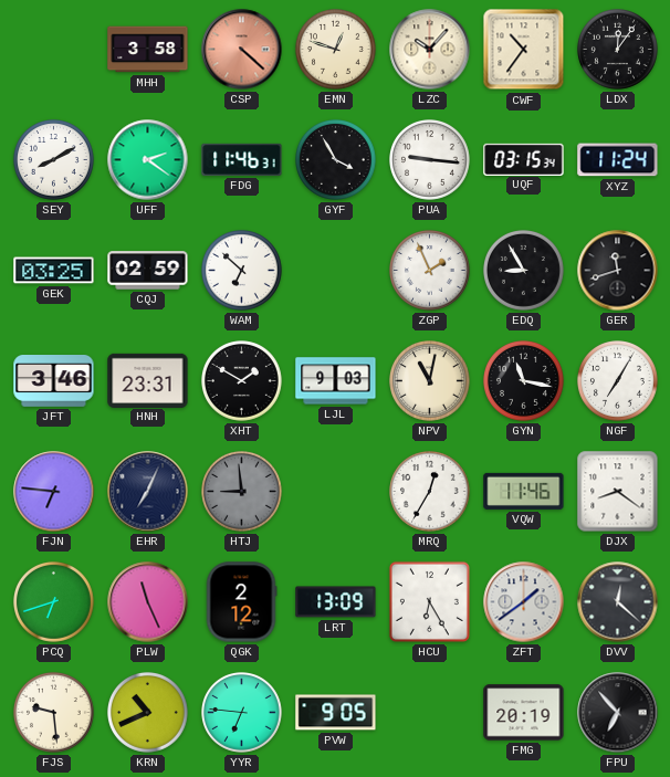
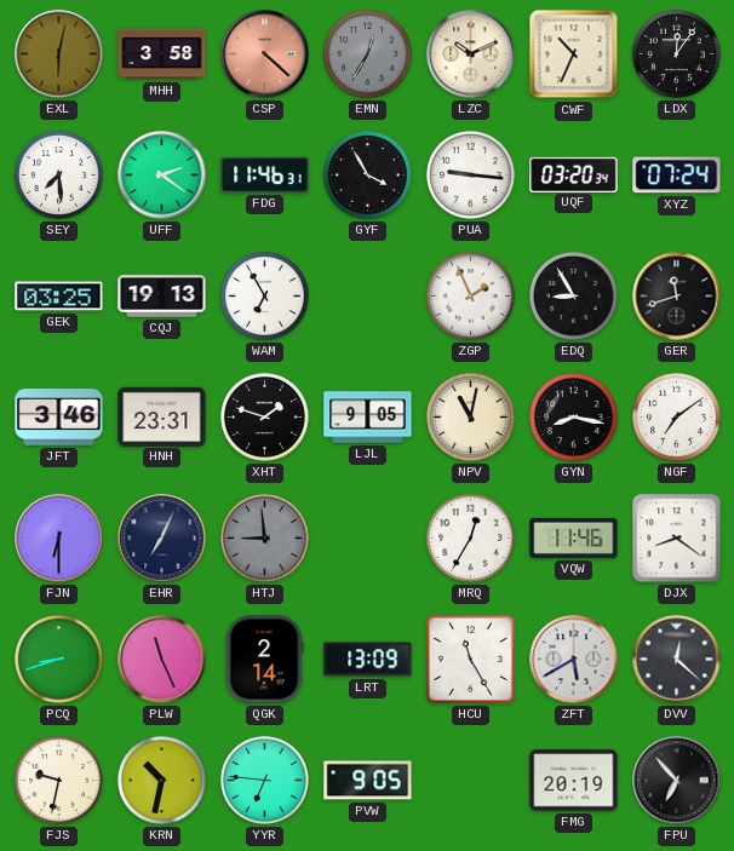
EXL: none -> 6:02
EMN: 12:48 -> 12:35
EMN dial: cream -> grey
LZC: 10:07 -> 10:11
CWF: 10:36 -> 10:34
SEY: 8:10 -> 7:29
UQF: 03:15 -> 03:20
XYZ: 11:24 -> 07:24
CQJ: 02:59 -> 19:13
WAM: 6:52 -> 6:55
XHT: 1:50 -> 1:48
LJL: 9:03 -> 9:05
GYN: 11:17 -> 8:17
NGF: 7:05 -> 7:09
FJN: 6:46 -> 6:30
PCQ: 6:42 -> 8:42
QGK: 2:12 -> 2:14
HCU: 6:25 -> 11:25
ZFT: 1:39 -> 5:40
FJS: 9:29 -> 9:32
KRN: 10:41 -> 10:32
